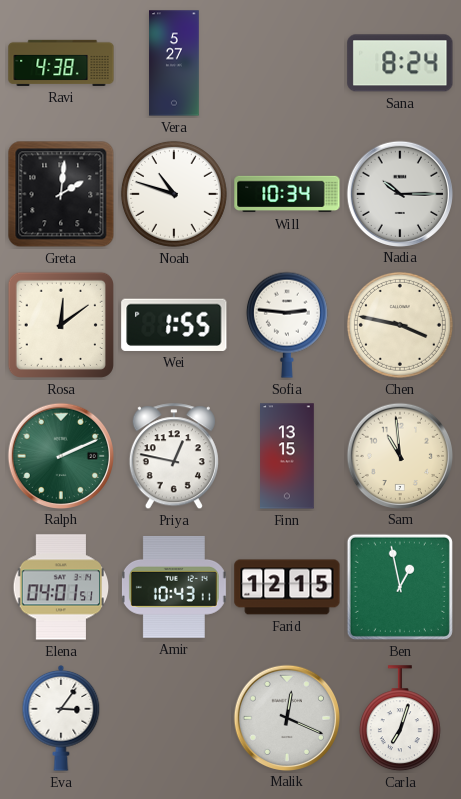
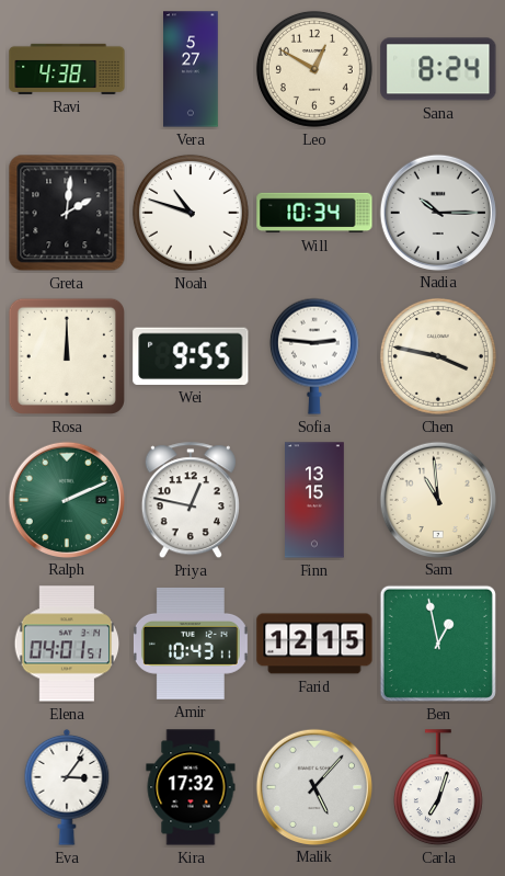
Leo: none -> 12:50
Rosa: 12:09 -> 12:00
Wei: 1:55 -> 9:55
Kira: none -> 17:32
Malik: 12:19 -> 5:07
